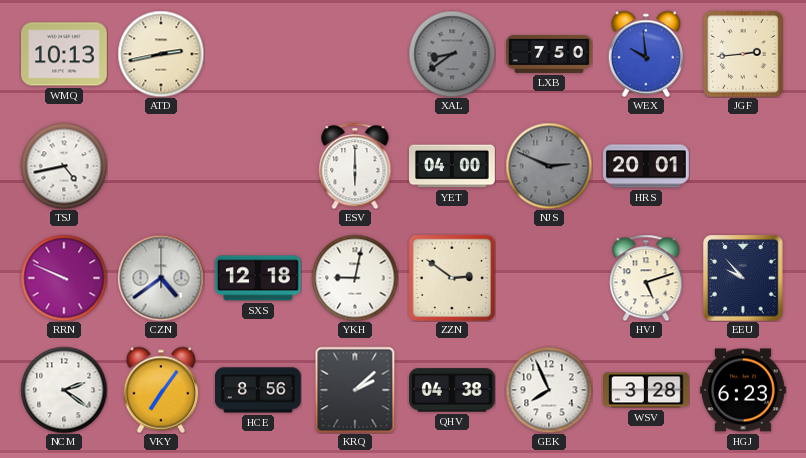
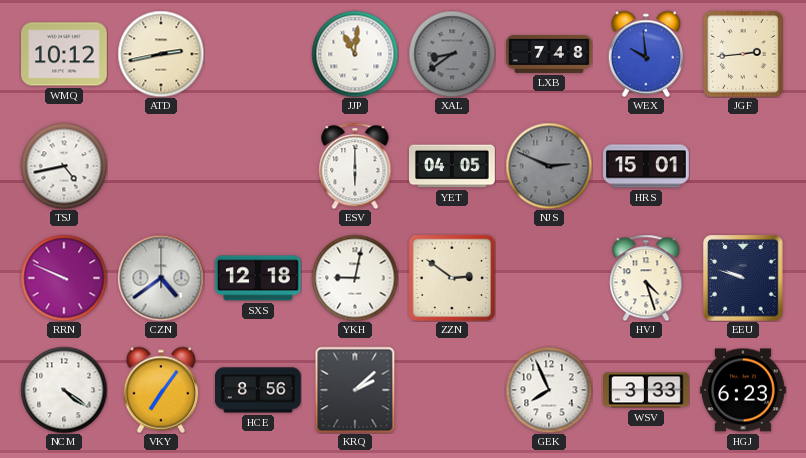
WMQ: 10:13 -> 10:12
JJP: none -> 11:01
LXB: 7:50 -> 7:48
YET: 04:00 -> 04:05
HRS: 20:01 -> 15:01
HVJ: 5:12 -> 4:27
EEU: 9:53 -> 9:48
NCM: 2:21 -> 4:21
QHV: 04:38 -> none
WSV: 3:28 -> 3:33
